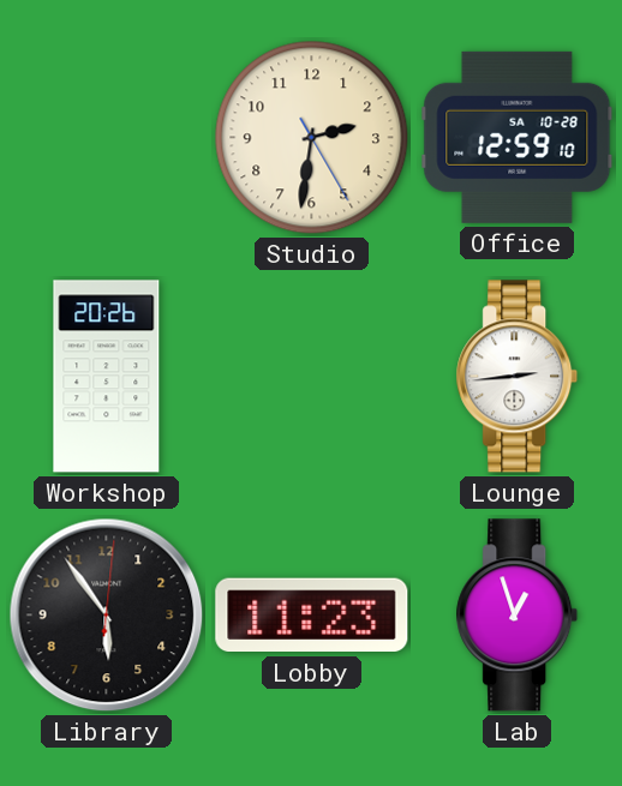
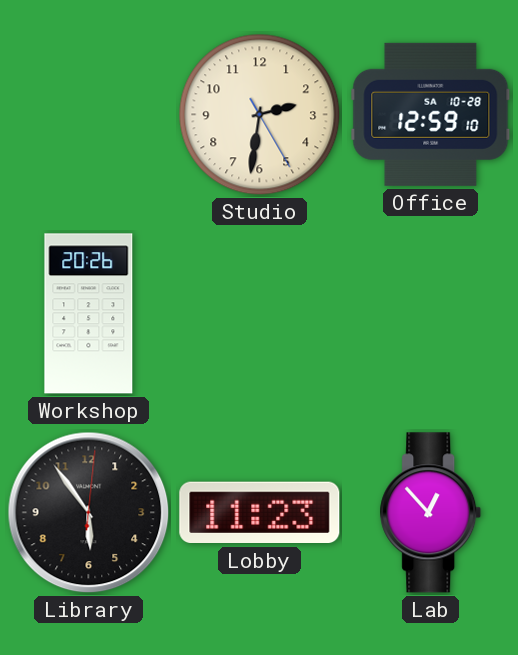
Lounge: 2:44 -> none
Lab: 12:57 -> 12:53
